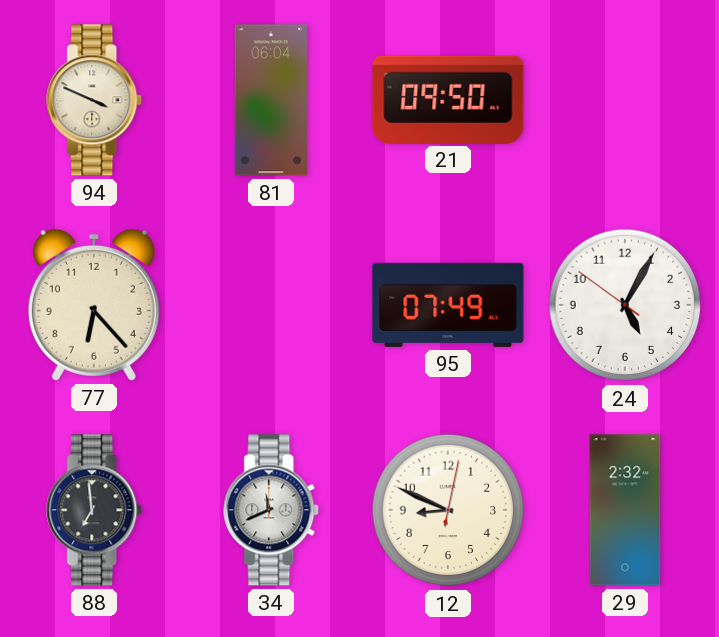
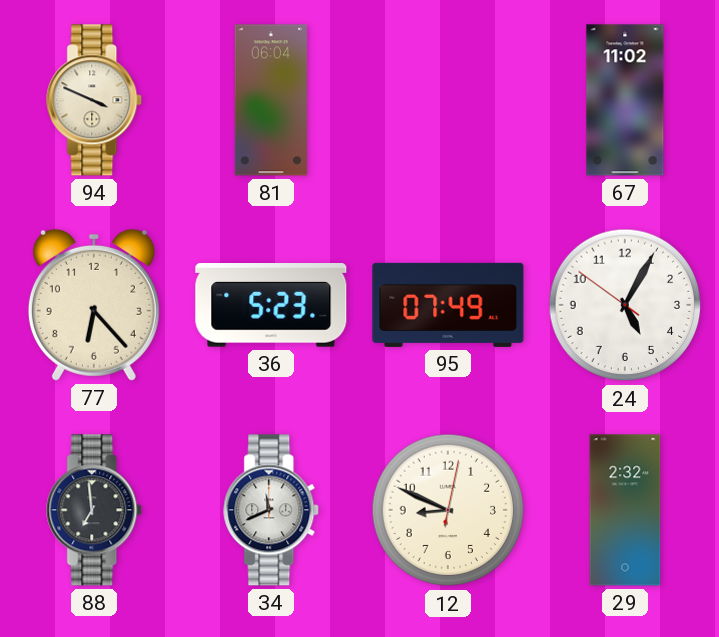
21: 09:50 -> none
67: none -> 11:02
36: none -> 5:23
